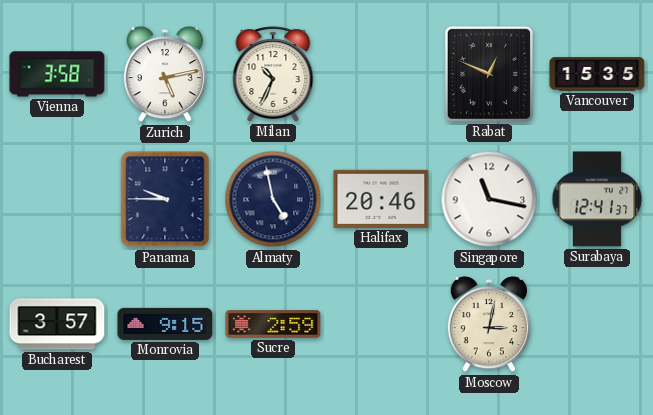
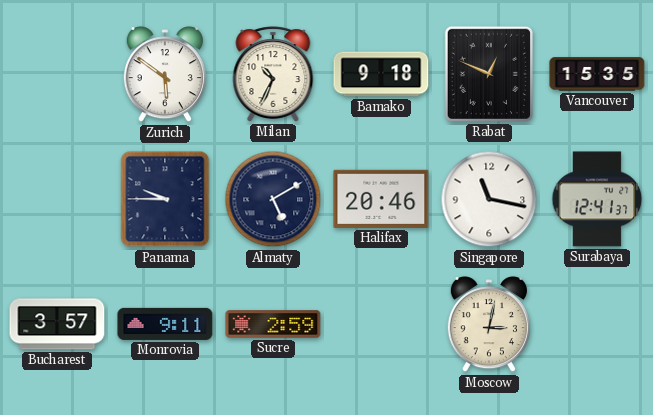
Vienna: 3:58 -> none
Zurich: 5:13 -> 5:51
Bamako: none -> 9:18
Almaty: 4:58 -> 5:10
Monrovia: 9:15 -> 9:11
